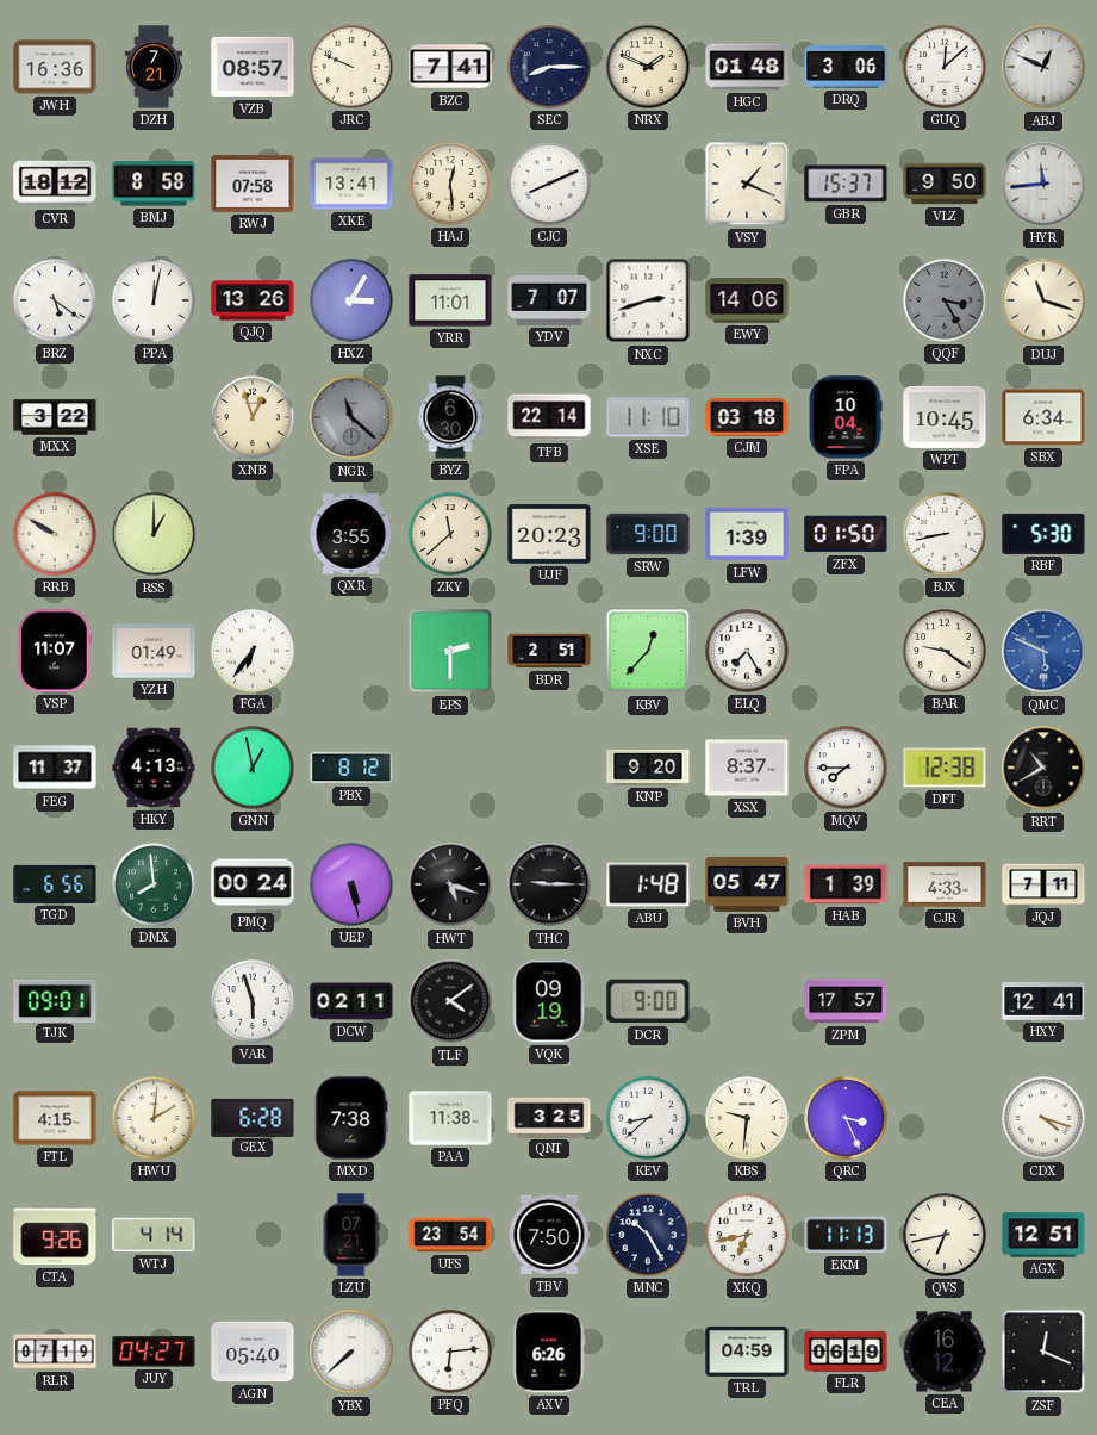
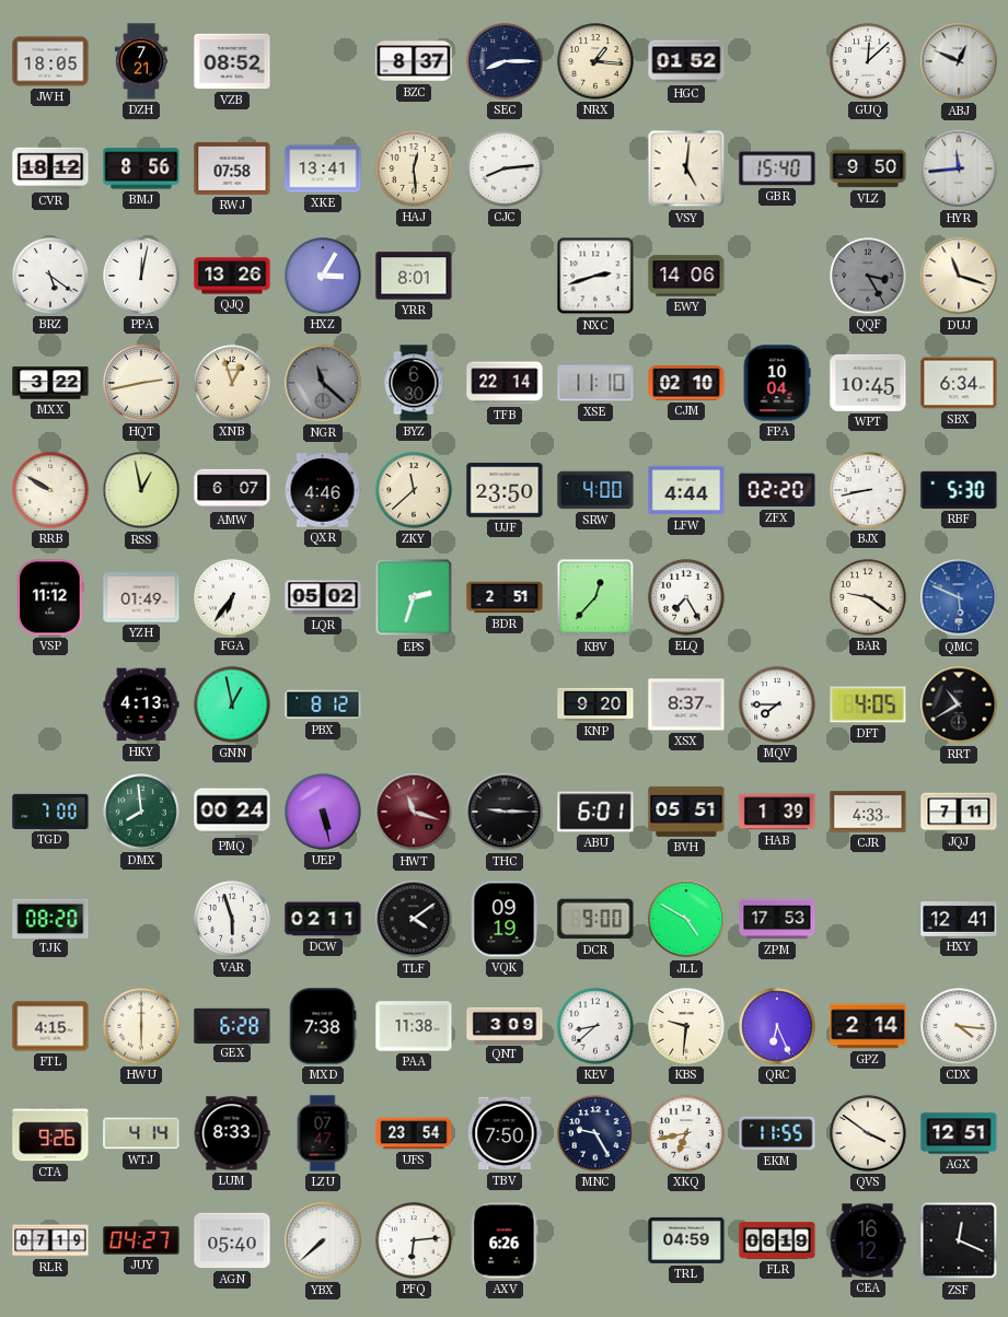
JWH: 16:36 -> 18:05
VZB: 08:57 -> 08:52
JRC: 9:49 -> none
BZC: 7:41 -> 8:37
NRX: 1:49 -> 1:16
HGC: 01:48 -> 01:52
DRQ: 3:06 -> none
BMJ: 8:58 -> 8:56
CJC: 8:11 -> 8:14
VSY: 1:19 -> 5:01
GBR: 15:37 -> 15:40
YRR: 11:01 -> 8:01
YDV: 7:07 -> none
HQT: none -> 2:43
CJM: 03:18 -> 02:10
RSS: 1:00 -> 12:58
AMW: none -> 6:07
QXR: 3:55 -> 4:46
UJF: 20:23 -> 23:50
SRW: 9:00 -> 4:00
LFW: 1:39 -> 4:44
ZFX: 01:50 -> 02:20
VSP: 11:07 -> 11:12
LQR: none -> 05:02
EPS: 2:30 -> 2:33
FEG: 11:37 -> none
DFT: 12:38 -> 4:05
TGD: 6:56 -> 7:00
HWT: 5:18 -> 11:18
HWT dial: black -> burgundy
ABU: 1:48 -> 6:01
BVH: 05:47 -> 05:51
TJK: 09:01 -> 08:20
JLL: none -> 4:50
ZPM: 17:57 -> 17:53
HWU: 2:01 -> 6:00
QNT: 3:25 -> 3:09
QRC: 3:26 -> 6:26
GPZ: none -> 2:14
CDX: 4:18 -> 4:16
LUM: none -> 8:33
LZU: 07:21 -> 07:47
MNC: 10:25 -> 9:25
EKM: 11:13 -> 11:55
QVS: 6:43 -> 3:51
